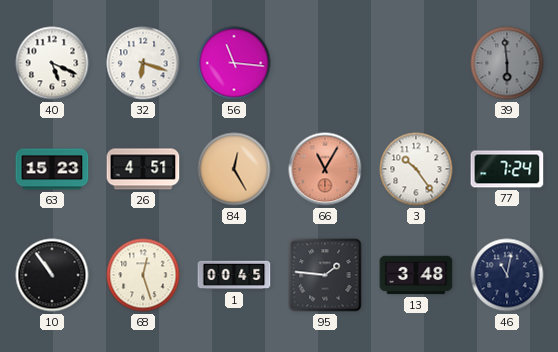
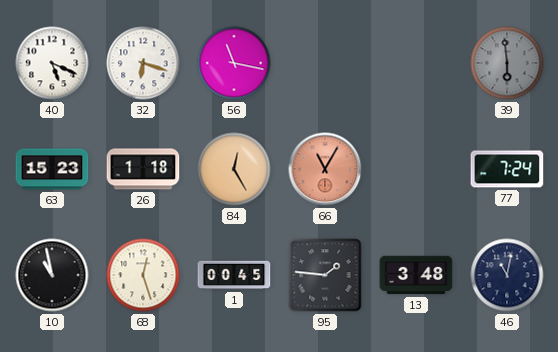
56: 11:16 -> 11:17
26: 4:51 -> 1:18
3: 10:24 -> none
10: 10:54 -> 10:58
